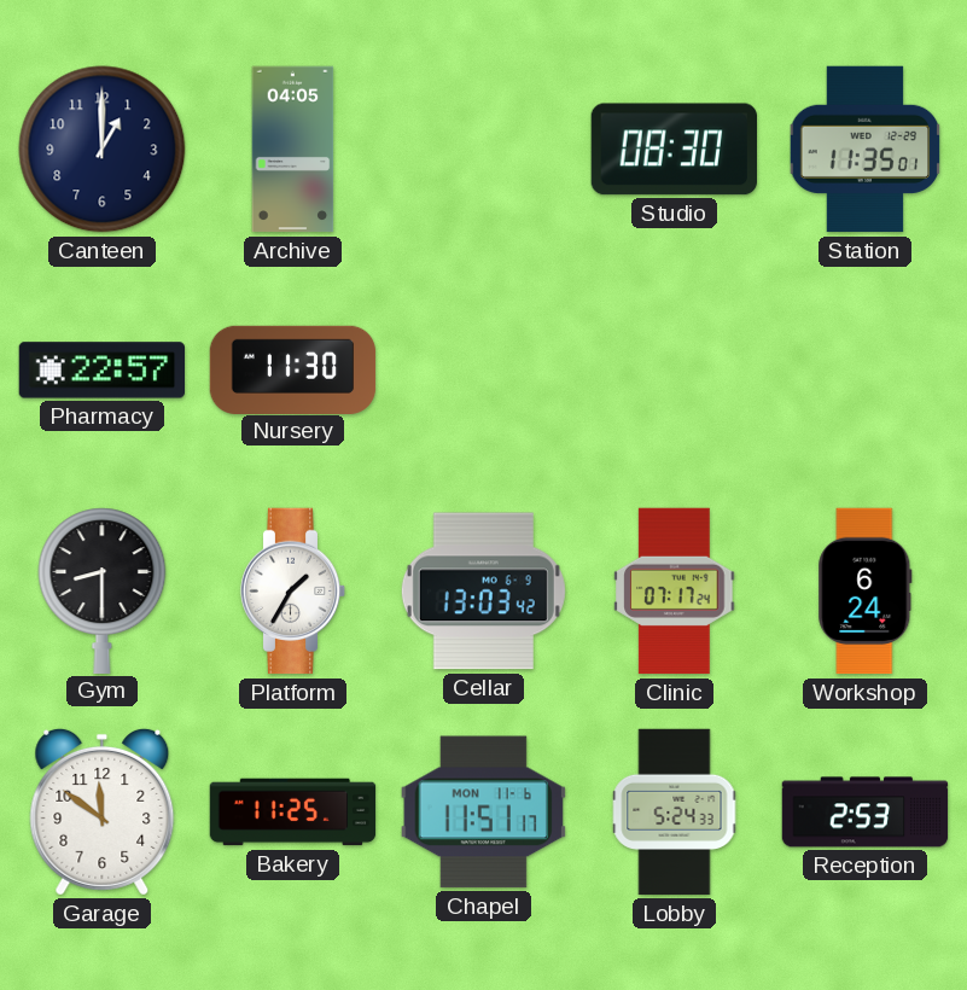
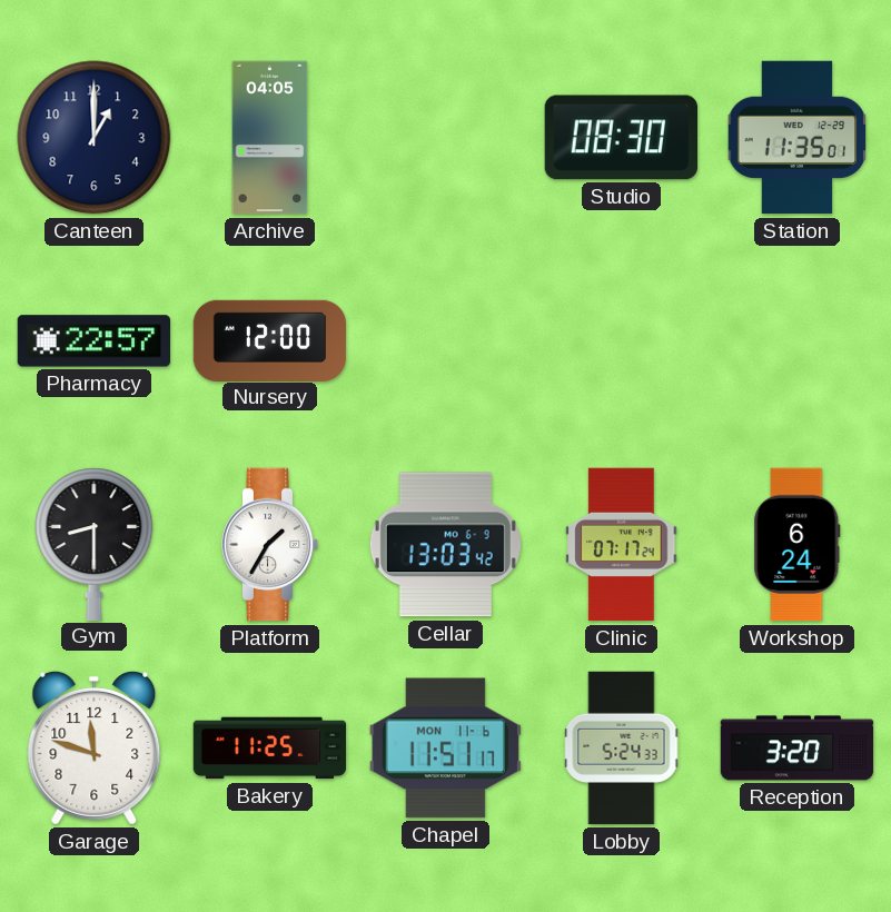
Nursery: 11:30 -> 12:00
Garage: 11:51 -> 11:48
Reception: 2:53 -> 3:20
